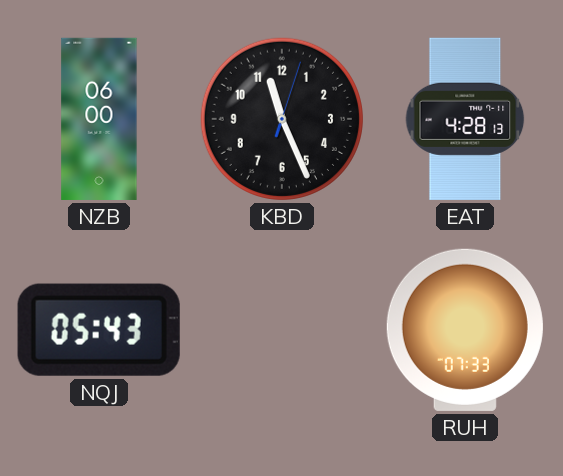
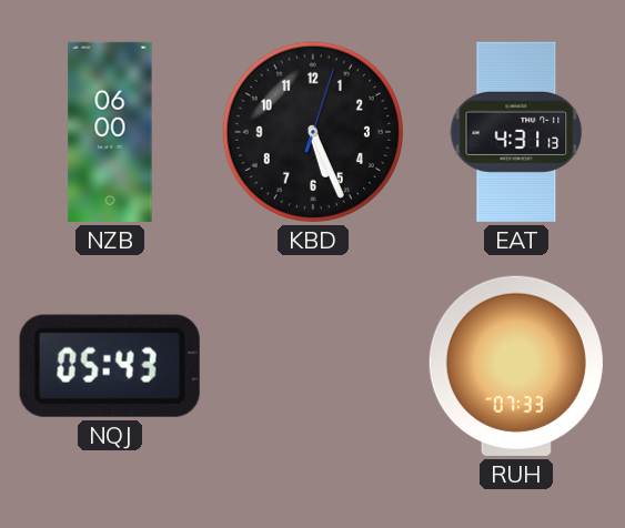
KBD: 11:26 -> 5:26
EAT: 4:28 -> 4:31
